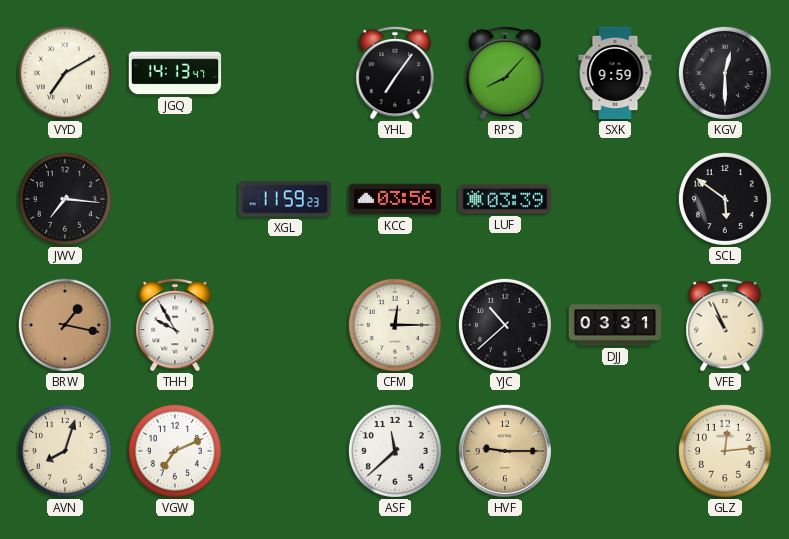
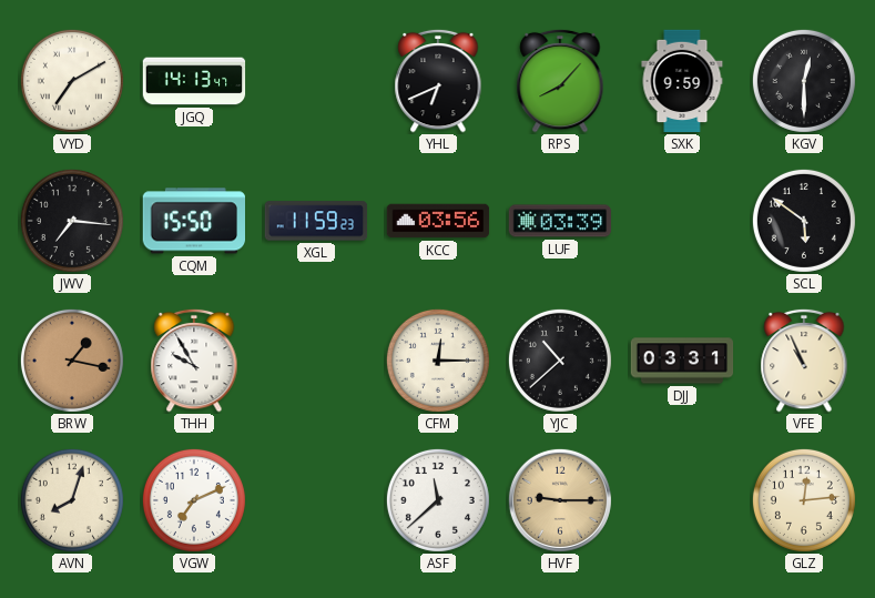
YHL: 7:06 -> 6:41
CQM: none -> 15:50
